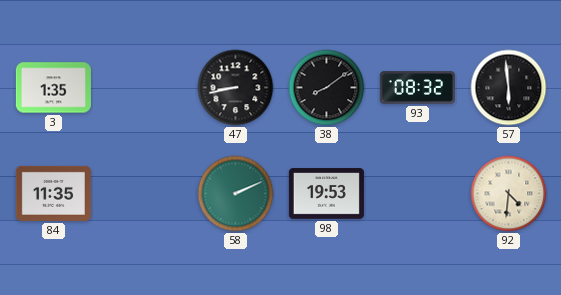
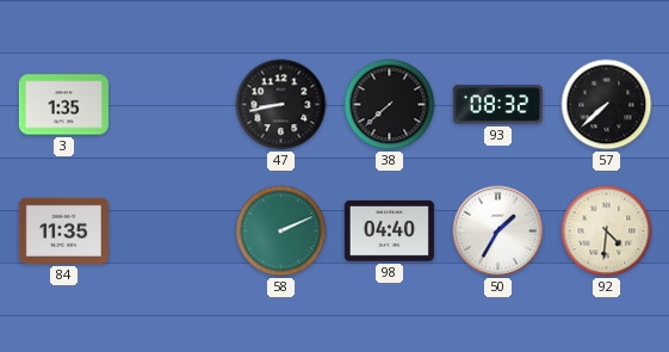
38: 8:09 -> 7:38
57: 5:59 -> 7:38
98: 19:53 -> 04:40
50: none -> 1:35
